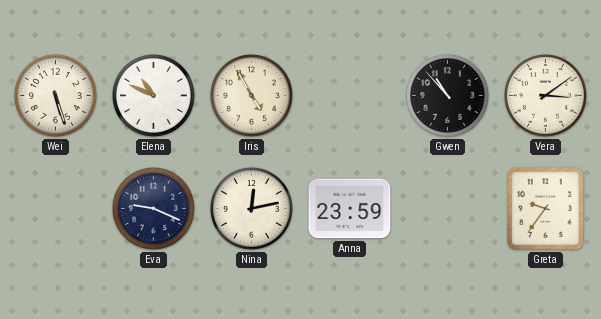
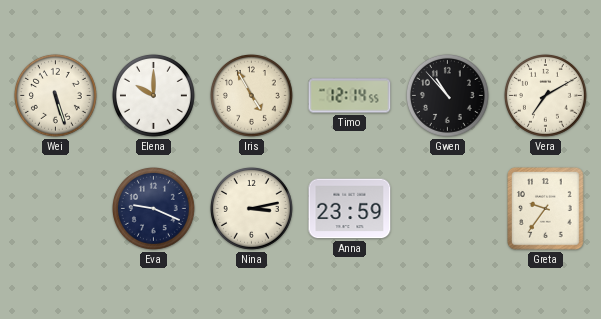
Elena: 10:49 -> 10:00
Timo: none -> 12:14
Vera: 3:09 -> 7:10
Nina: 12:13 -> 3:13
